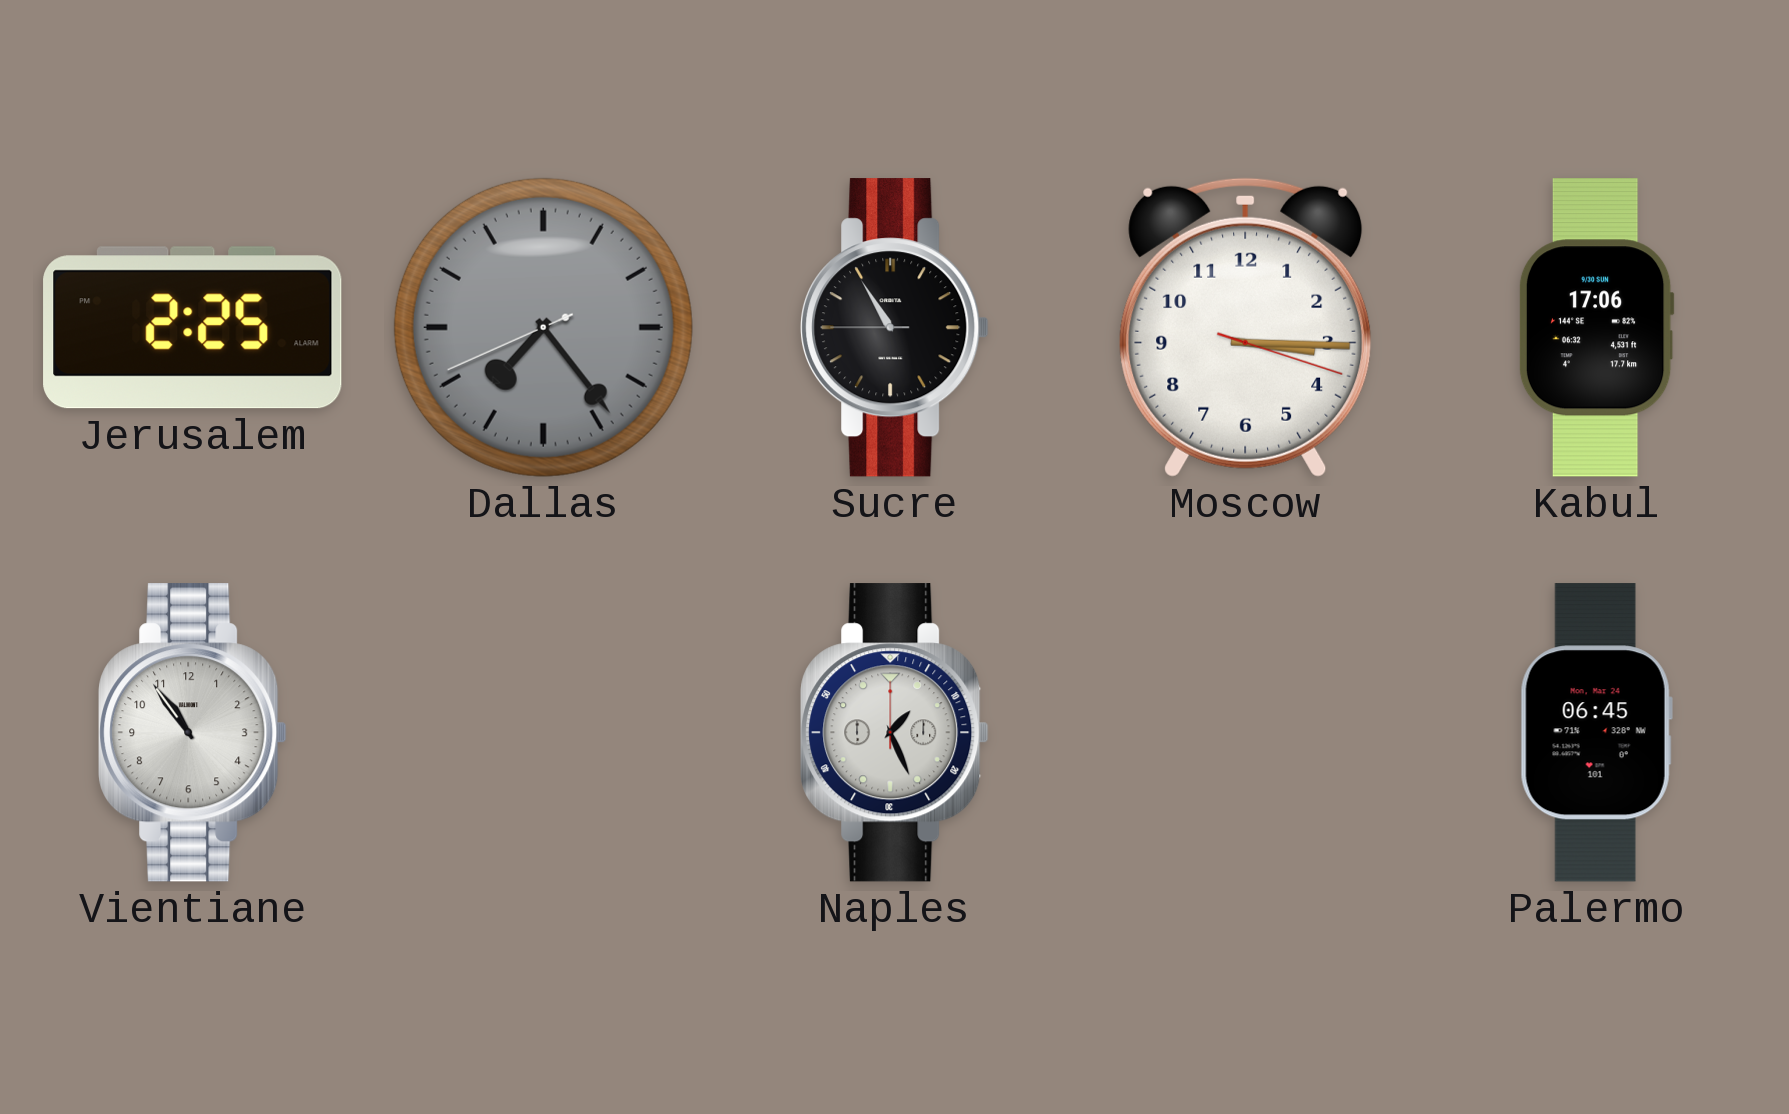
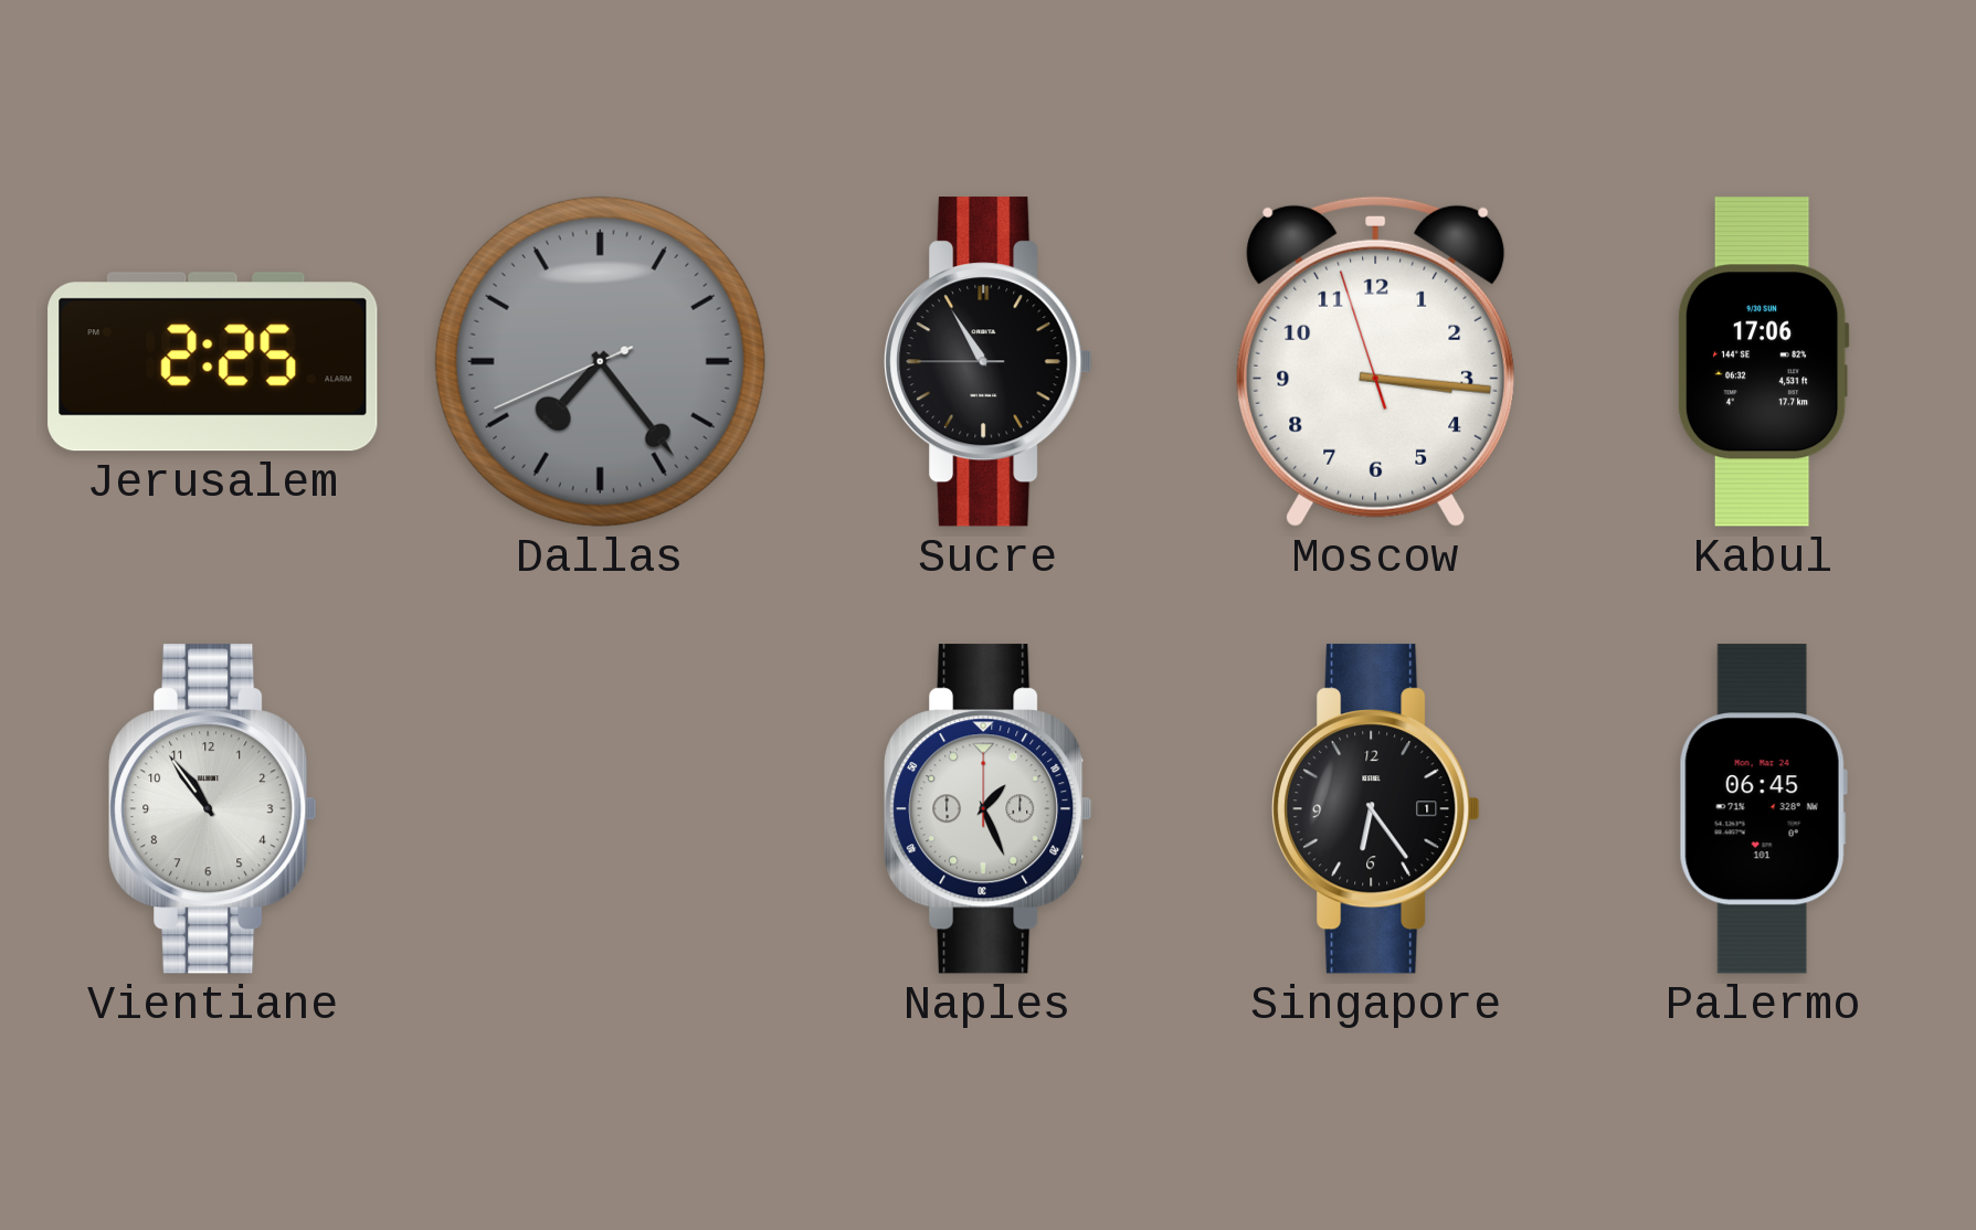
Moscow: 3:15:18 -> 3:15:57
Singapore: none -> 6:24
